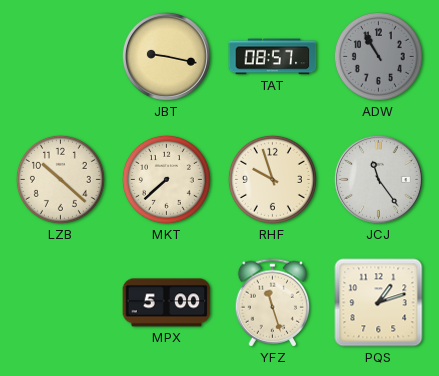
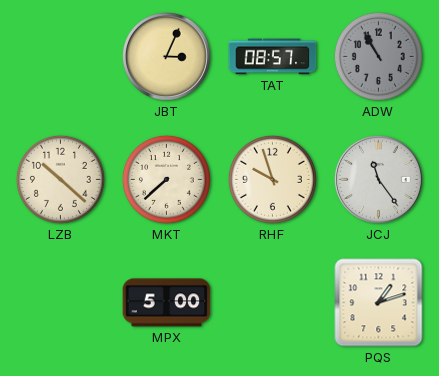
JBT: 9:17 -> 3:04
YFZ: 11:27 -> none
